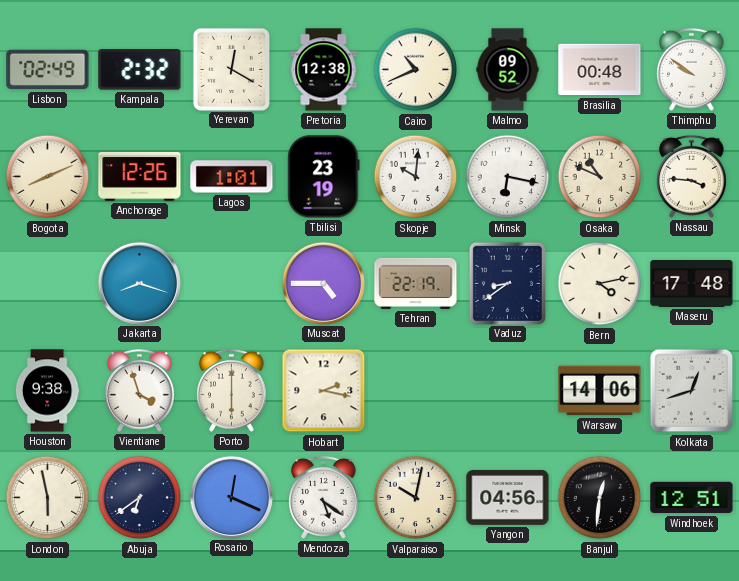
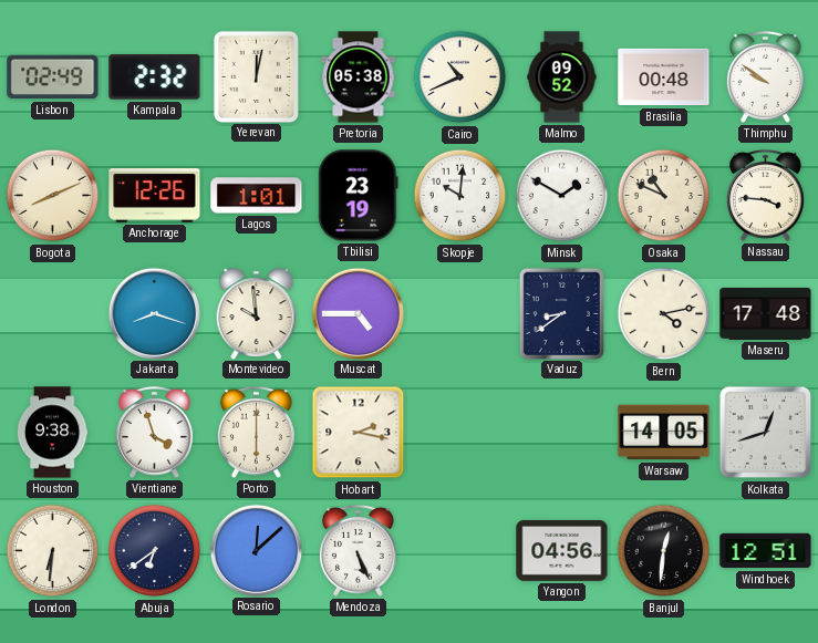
Yerevan: 12:20 -> 12:02
Pretoria: 12:38 -> 05:38
Minsk: 6:17 -> 1:50
Montevideo: none -> 9:59
Tehran: 22:19 -> none
Warsaw: 14:06 -> 14:05
London: 5:58 -> 6:31
Rosario: 12:19 -> 12:08
Mendoza: 5:21 -> 5:26
Valparaiso: 10:02 -> none
